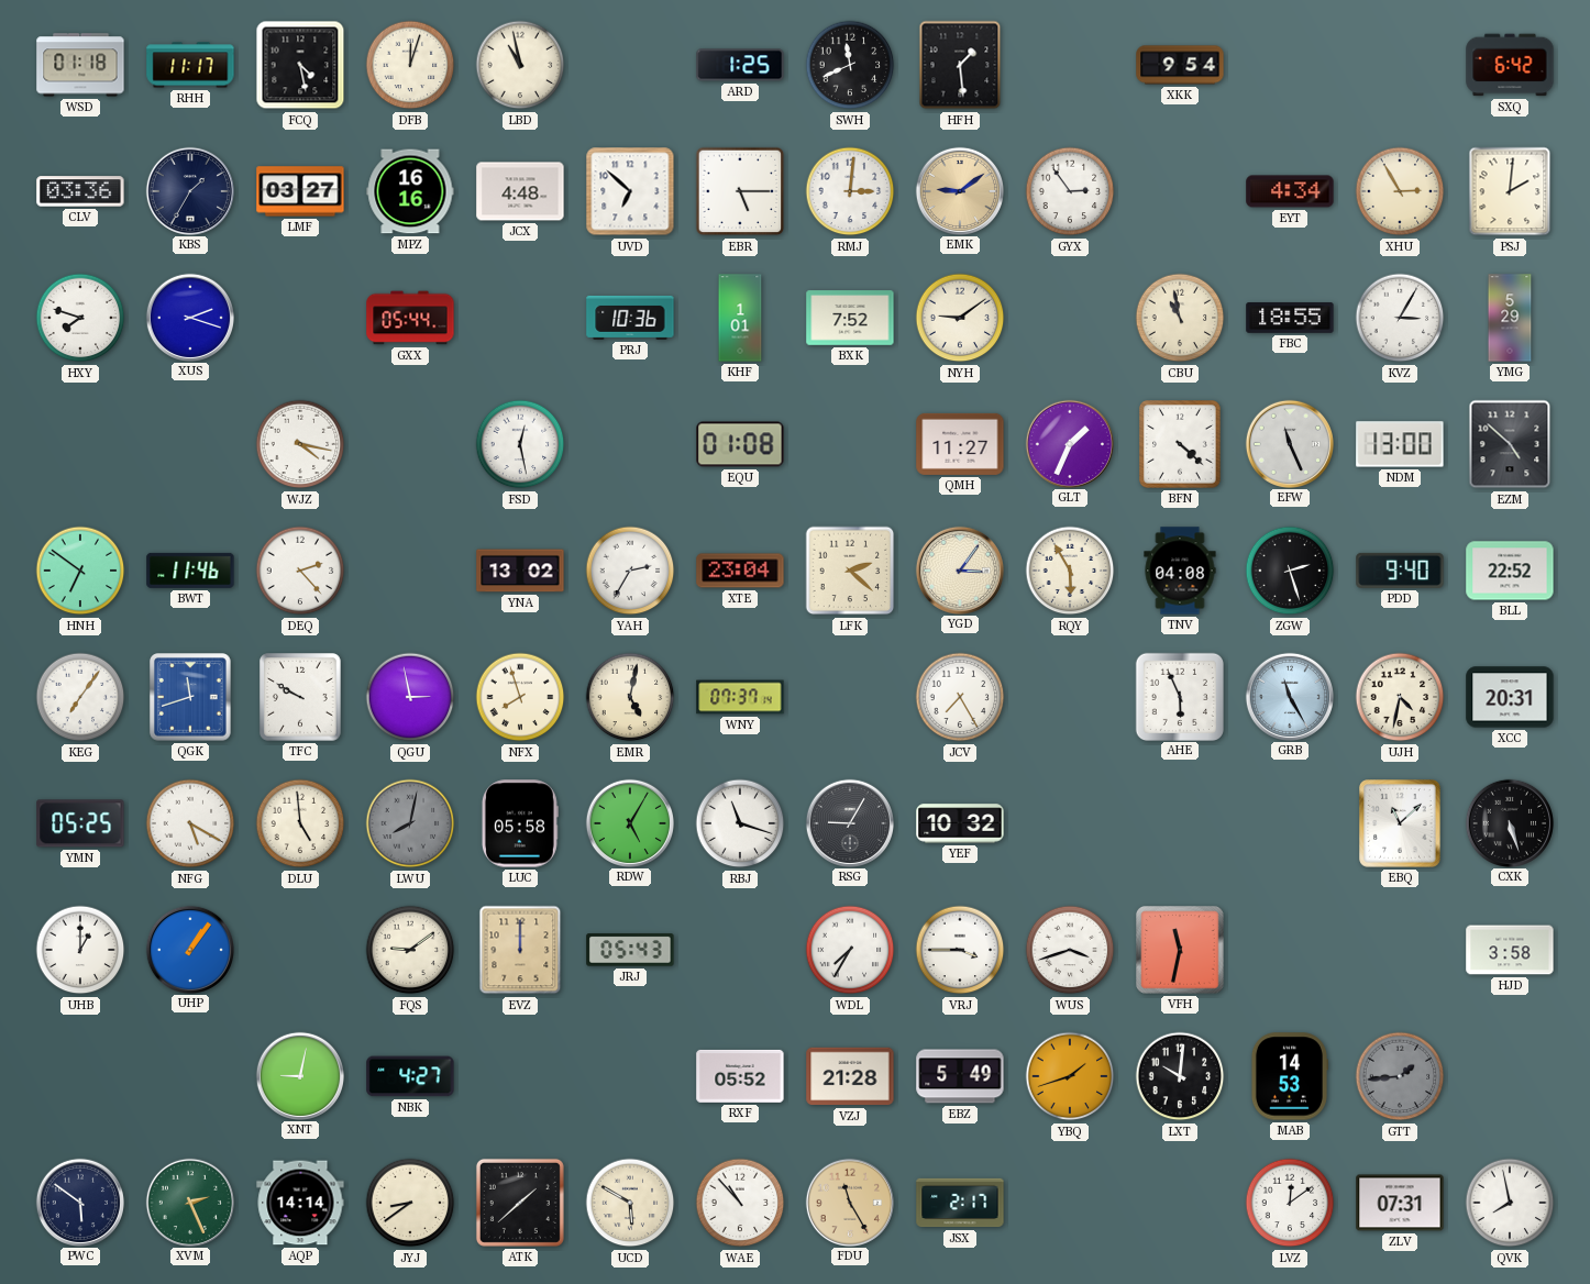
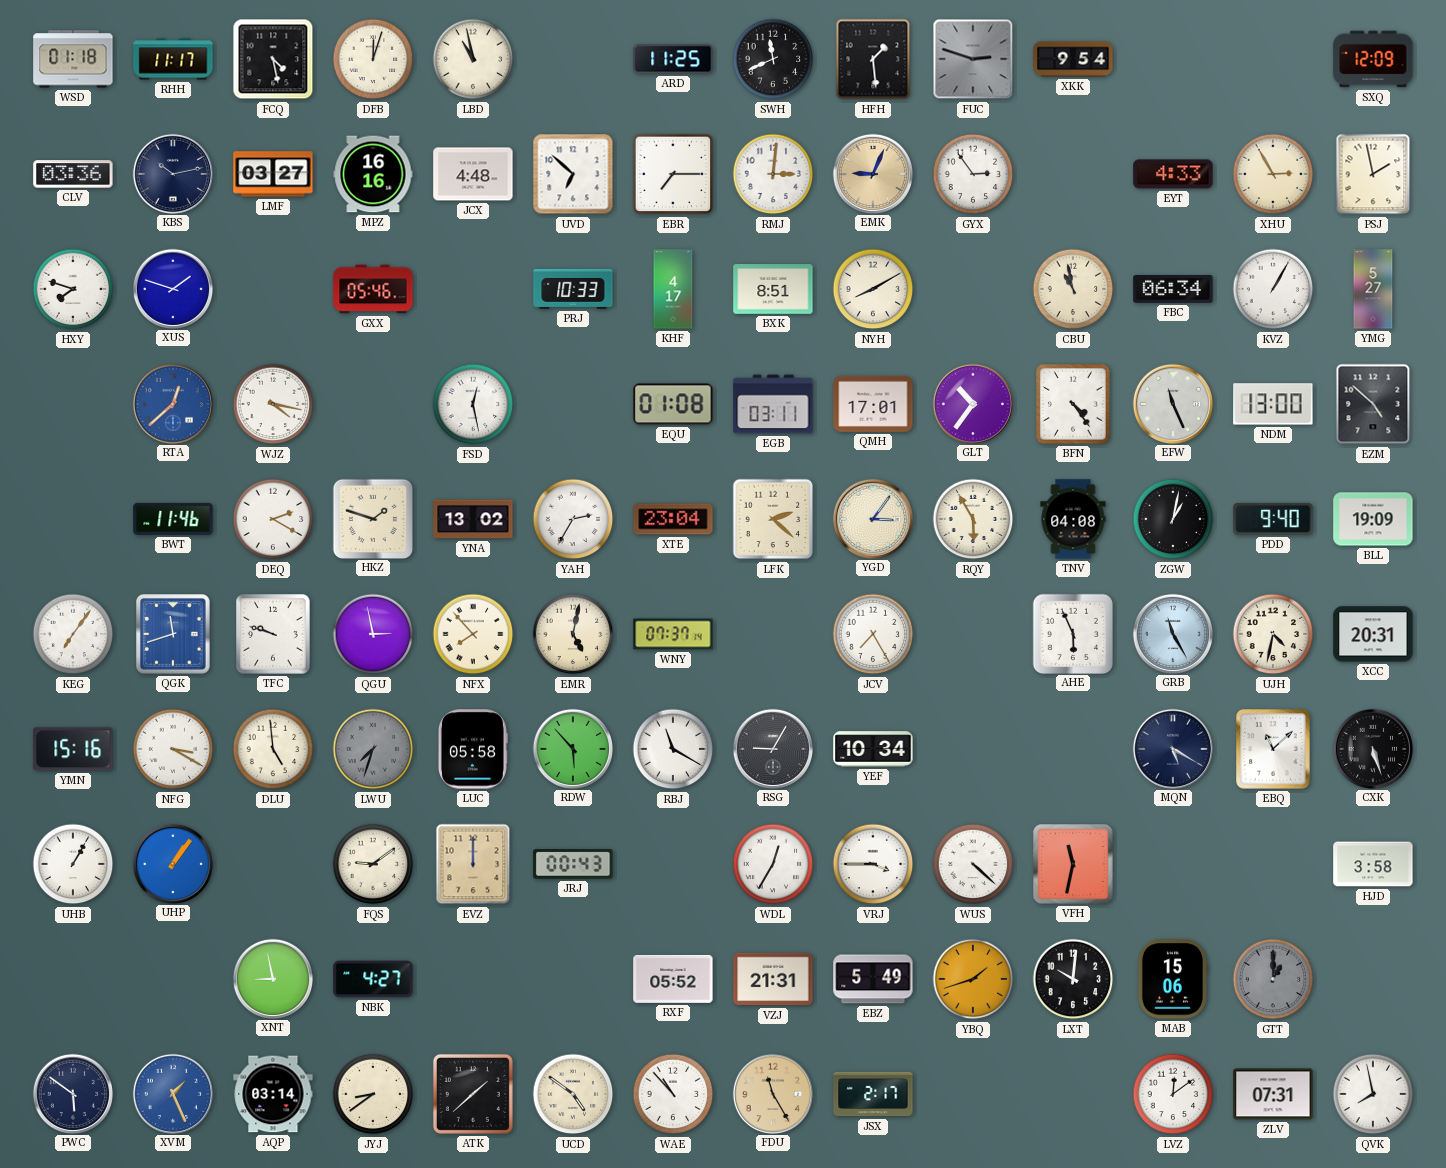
ARD: 1:25 -> 11:25
FUC: none -> 2:48
SXQ: 6:42 -> 12:09
KBS: 1:35 -> 10:13
EBR: 5:15 -> 7:15
EMK: 9:09 -> 9:04
EYT: 4:34 -> 4:33
PSJ: 2:01 -> 1:58
XUS: 2:18 -> 1:48
GXX: 05:44 -> 05:46
PRJ: 10:36 -> 10:33
KHF: 1:01 -> 4:17
BXK: 7:52 -> 8:51
NYH: 9:09 -> 8:10
FBC: 18:55 -> 06:34
KVZ: 3:05 -> 1:05
YMG: 5:29 -> 5:27
RTA: none -> 12:38
EGB: none -> 03:11
QMH: 11:27 -> 17:01
GLT: 1:34 -> 10:36
BFN: 4:22 -> 4:24
HNH: 6:51 -> none
DEQ: 2:23 -> 2:20
HKZ: none -> 1:48
ZGW: 2:27 -> 1:02
BLL: 22:52 -> 19:09
TFC: 9:50 -> 9:48
NFX: 7:57 -> 7:53
YMN: 05:25 -> 15:16
NFG: 5:20 -> 3:20
LWU: 8:02 -> 7:33
RDW: 5:05 -> 5:53
RBJ: 11:18 -> 11:20
YEF: 10:32 -> 10:34
MQN: none -> 5:20
UHB: 1:00 -> 1:05
JRJ: 05:43 -> 00:43
WDL: 7:35 -> 12:35
WUS: 3:42 -> 4:22
XNT: 9:02 -> 8:58
VZJ: 21:28 -> 21:31
MAB: 14:53 -> 15:06
GTT: 1:44 -> 1:00
XVM: 2:26 -> 1:26
XVM dial: green -> blue
AQP: 14:14 -> 03:14
UCD: 5:50 -> 4:51
